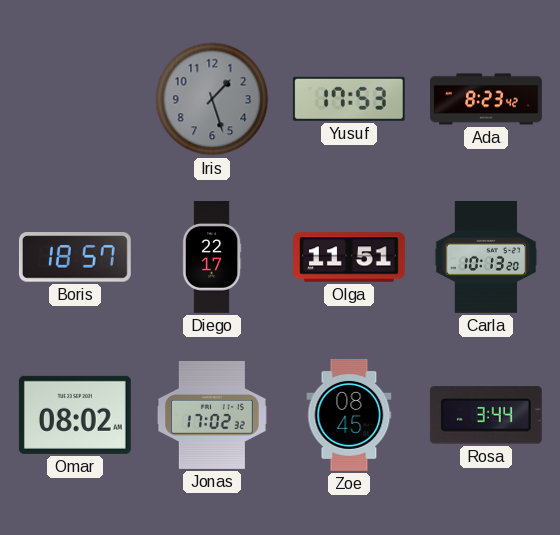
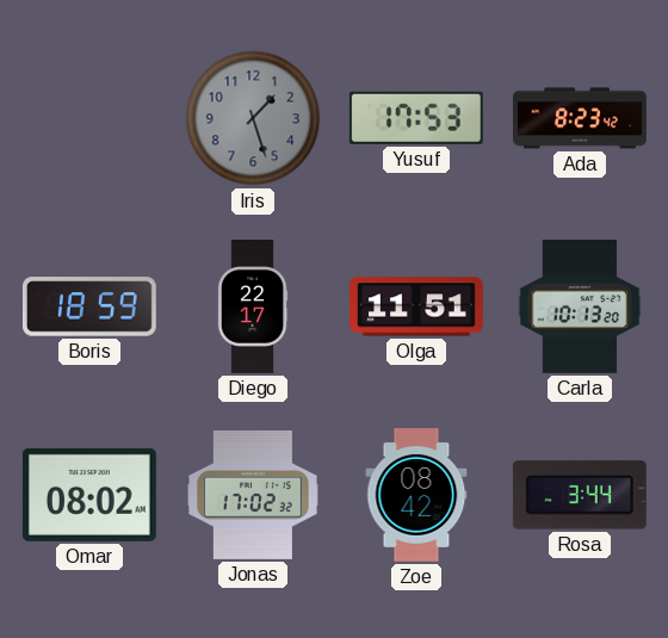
Boris: 18:57 -> 18:59
Zoe: 08:45 -> 08:42
